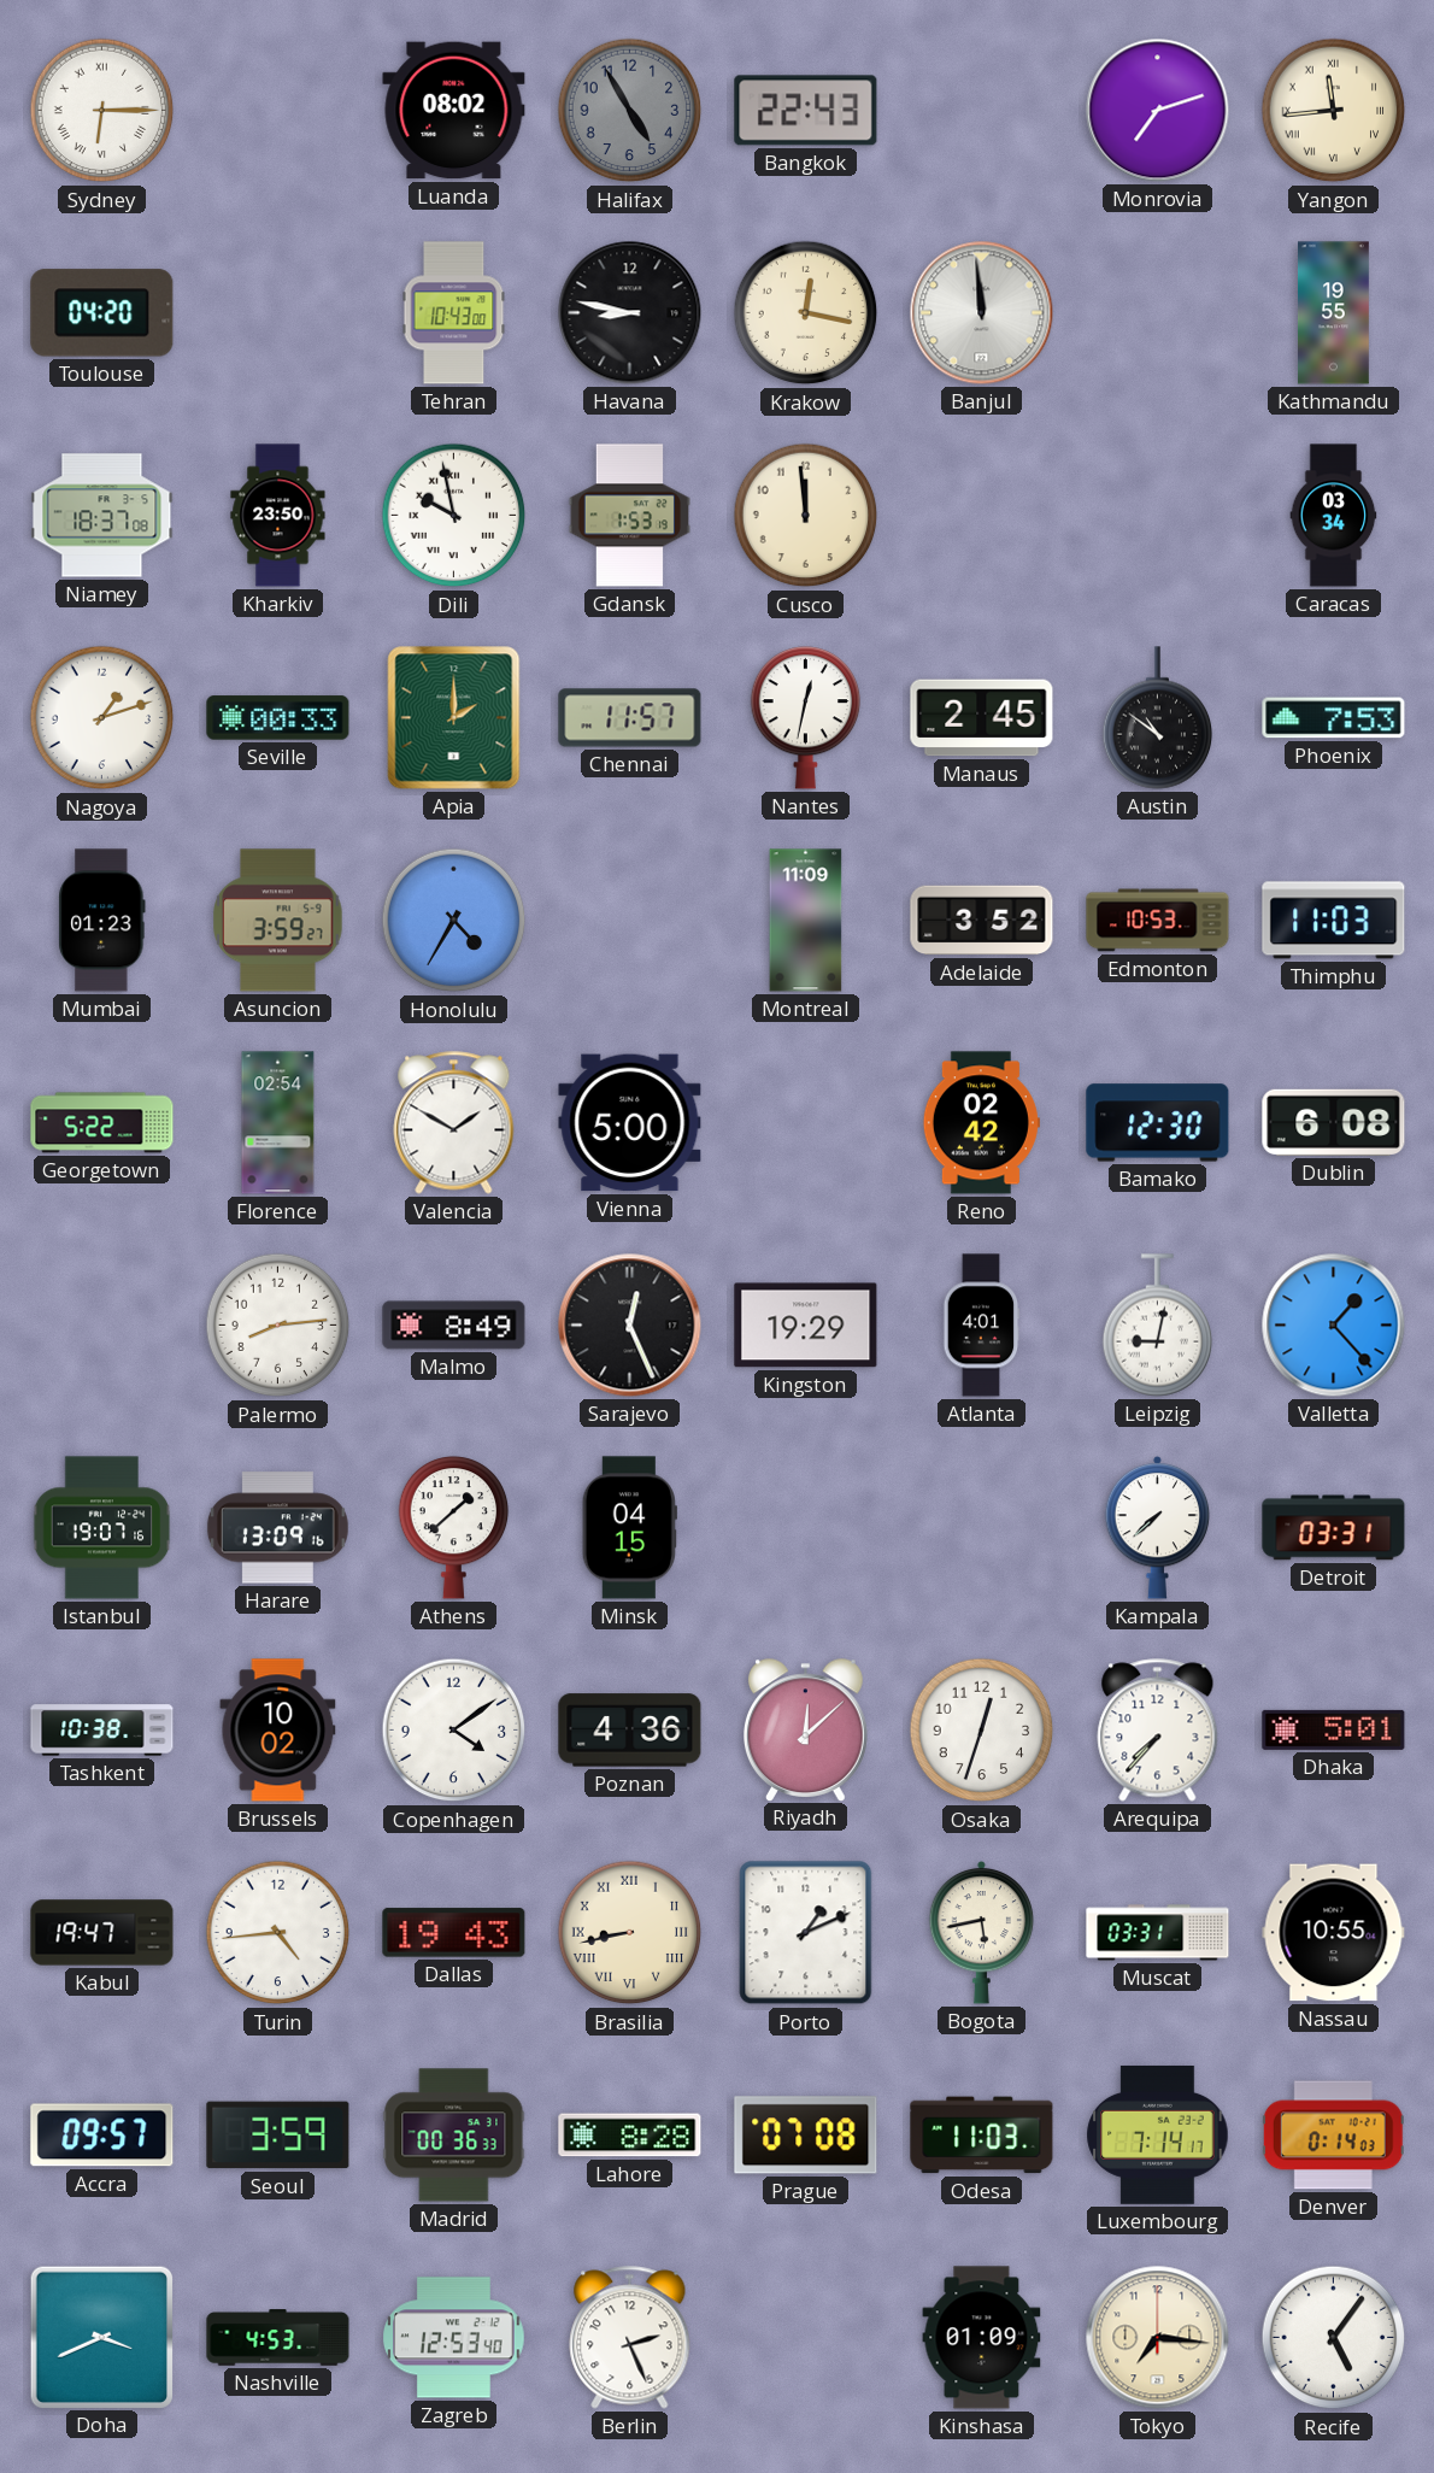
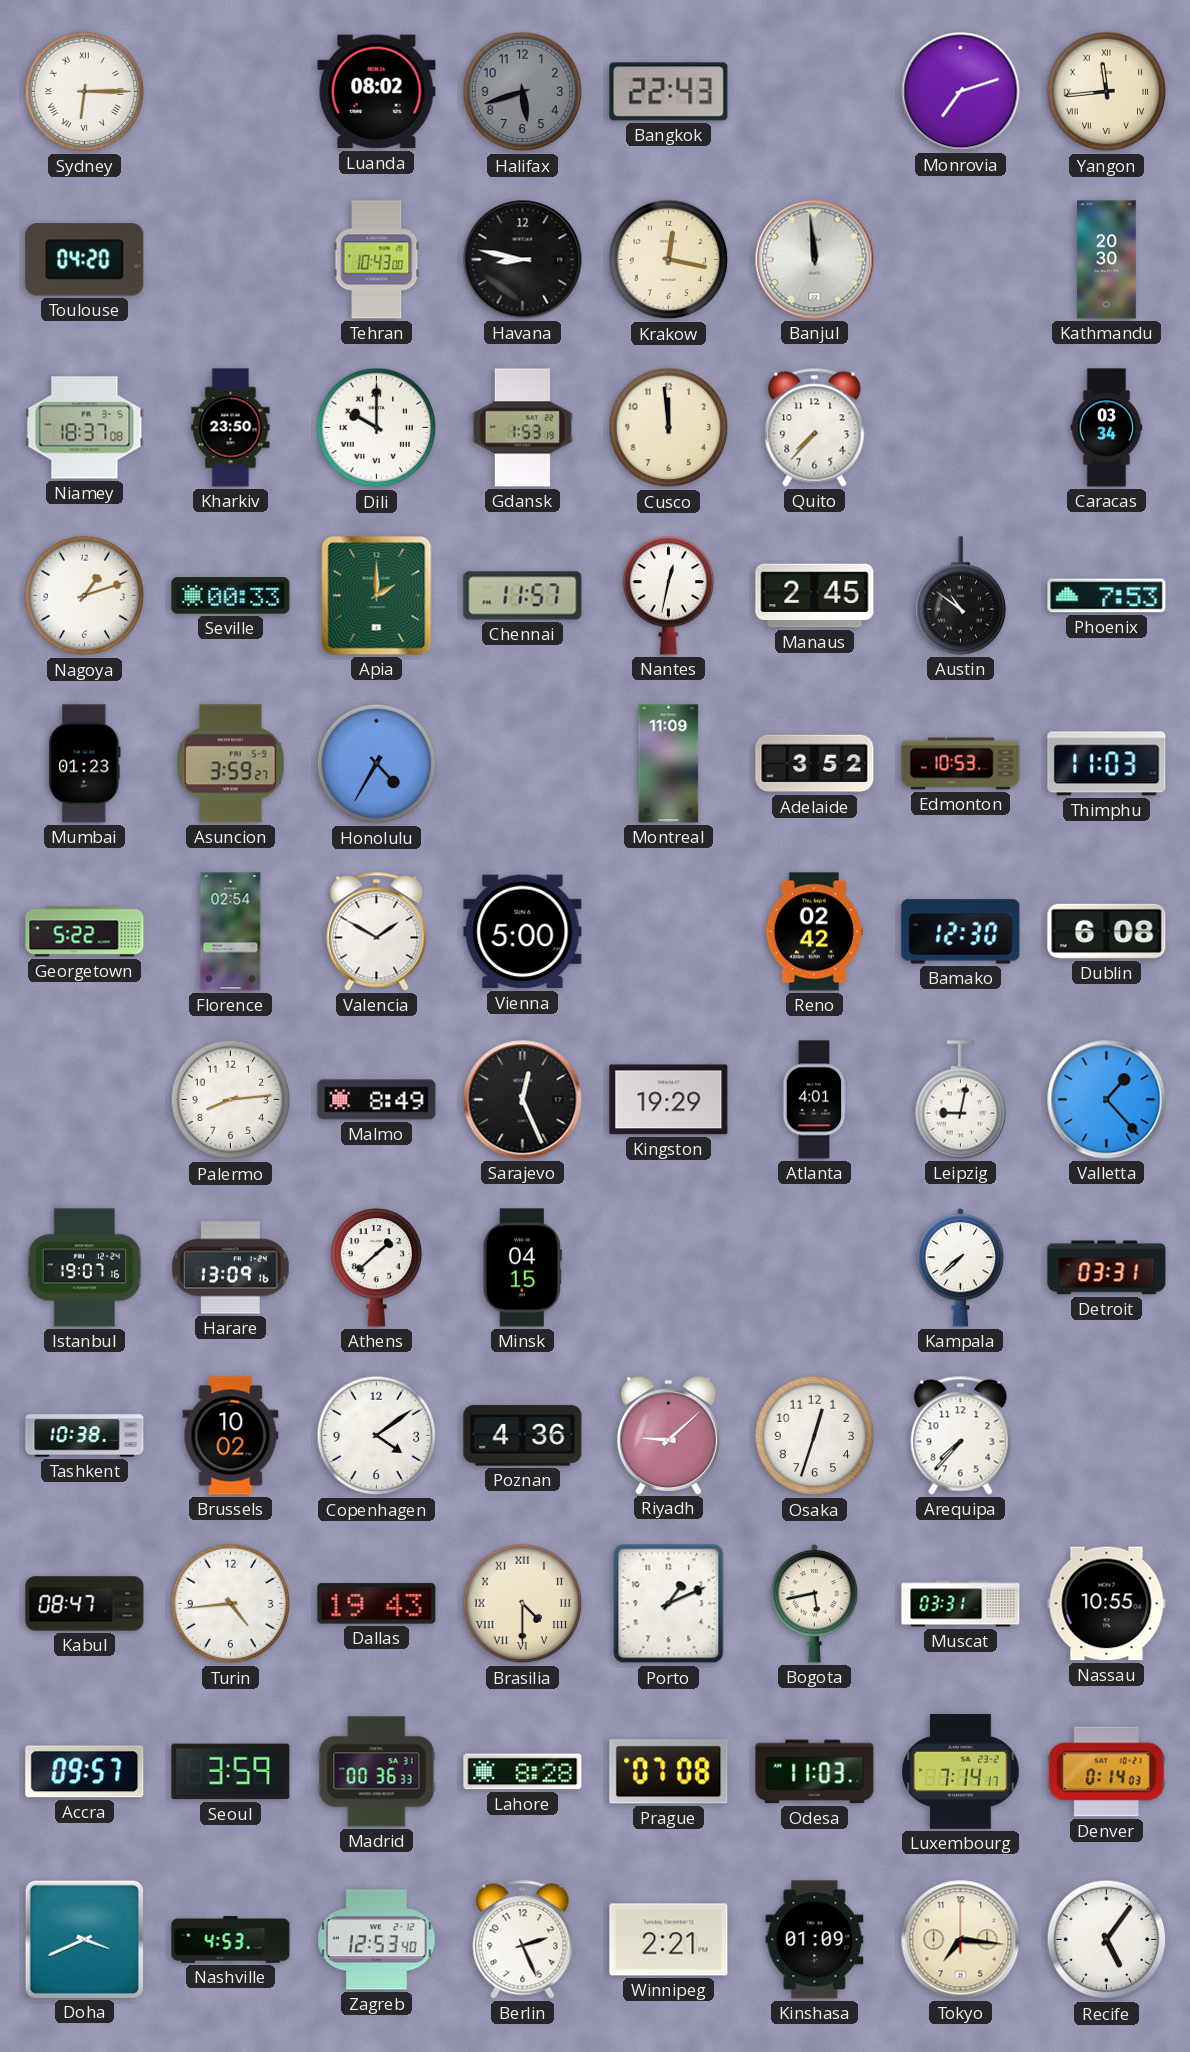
Halifax: 4:55 -> 5:42
Kathmandu: 19:55 -> 20:30
Dili: 9:58 -> 10:00
Quito: none -> 7:37
Riyadh: 12:08 -> 9:08
Dhaka: 5:01 -> none
Kabul: 19:47 -> 08:47
Brasilia: 8:43 -> 4:30
Winnipeg: none -> 2:21
